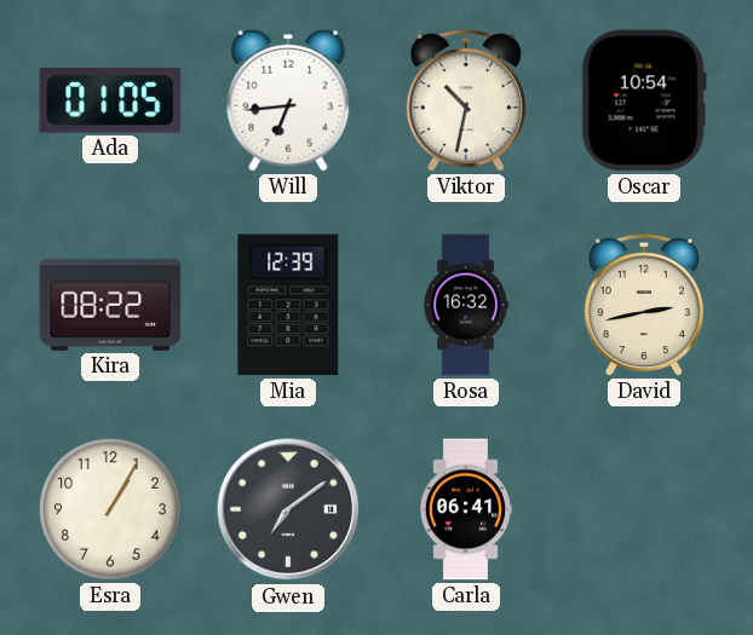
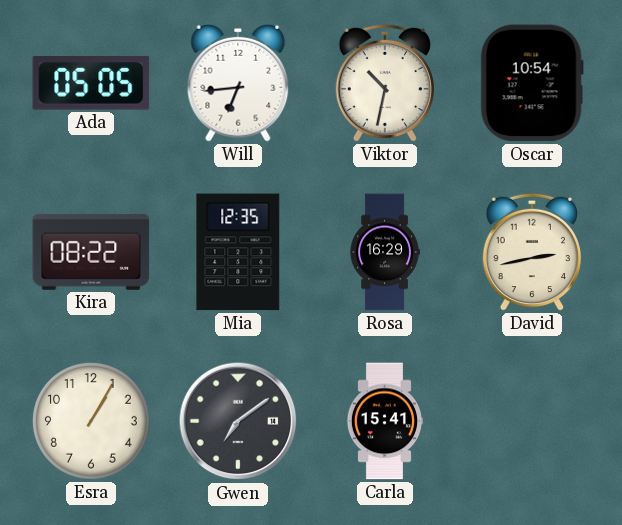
Ada: 01:05 -> 05:05
Mia: 12:39 -> 12:35
Rosa: 16:32 -> 16:29
Carla: 06:41 -> 15:41
